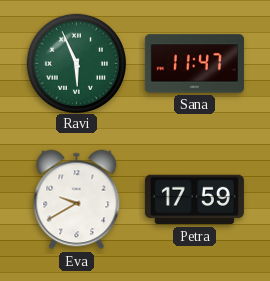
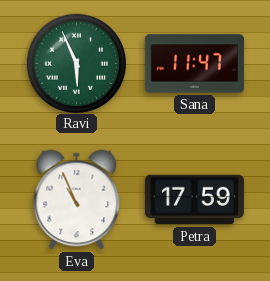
Eva: 9:40 -> 10:56
